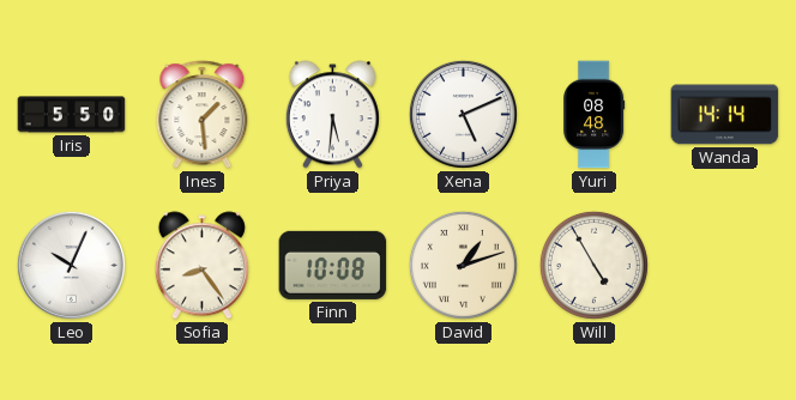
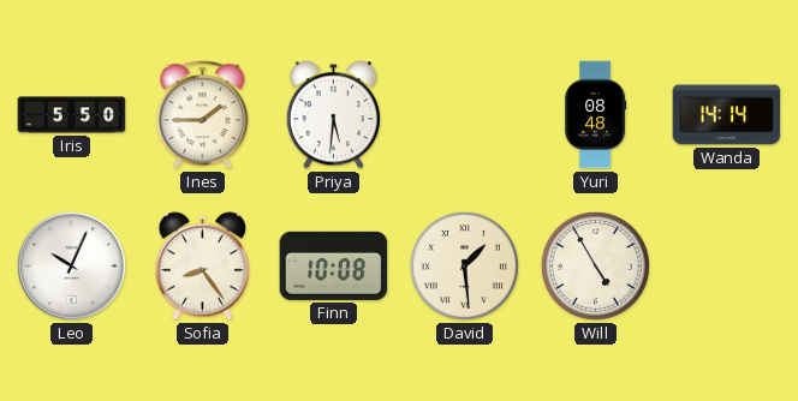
Ines: 1:29 -> 1:45
Xena: 5:11 -> none
David: 1:12 -> 1:29
